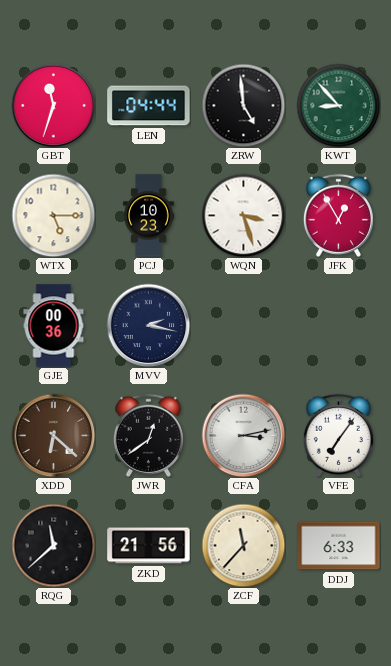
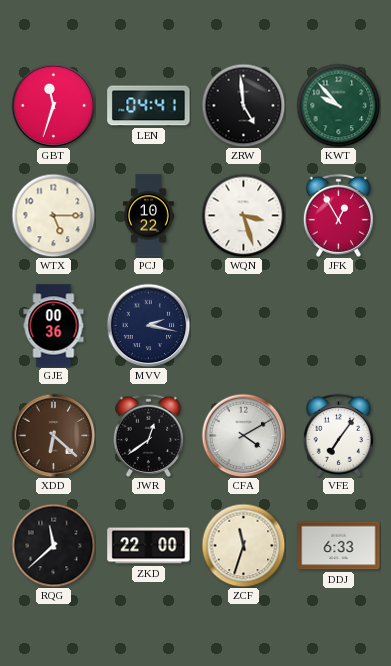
LEN: 04:44 -> 04:41
KWT: 8:53 -> 9:53
PCJ: 10:23 -> 10:22
CFA: 3:13 -> 4:10
ZKD: 21:56 -> 22:00
ZCF: 11:37 -> 11:33
